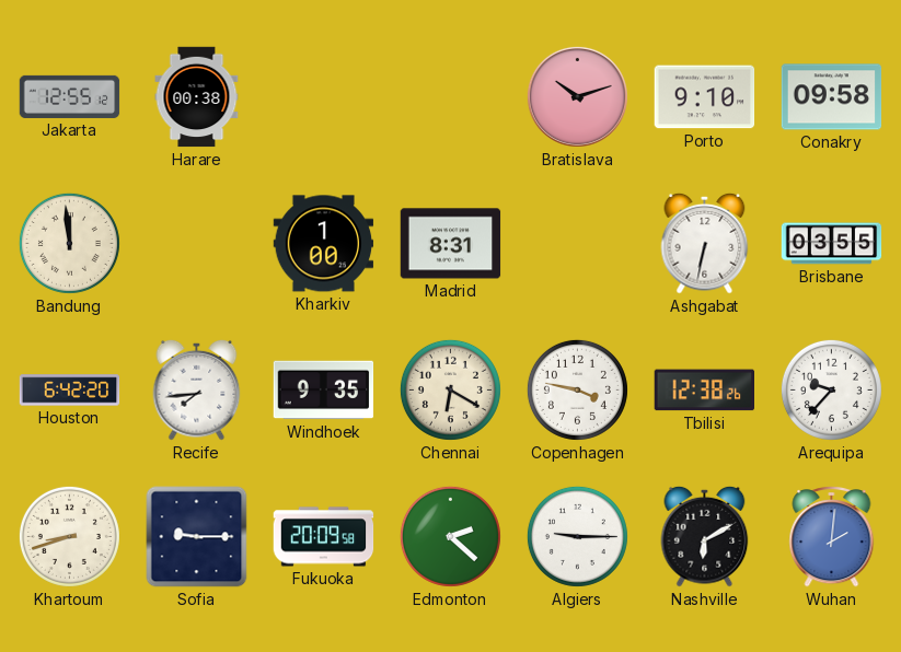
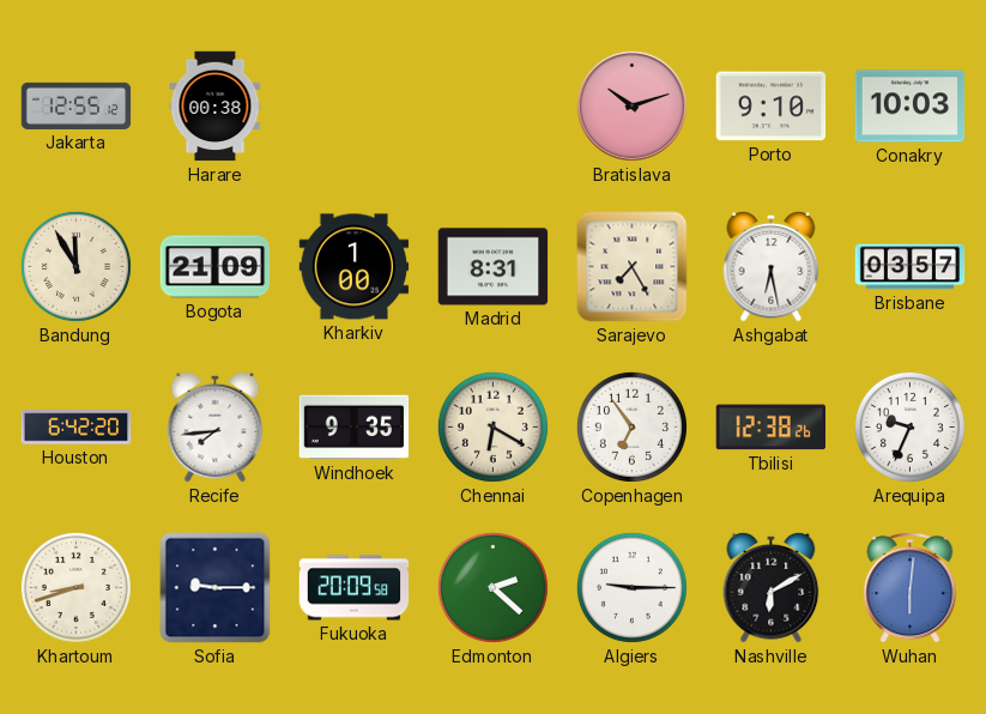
Conakry: 09:58 -> 10:03
Bandung: 11:59 -> 11:55
Bogota: none -> 21:09
Sarajevo: none -> 7:25
Ashgabat: 6:32 -> 6:28
Brisbane: 03:55 -> 03:57
Copenhagen: 3:47 -> 6:54
Arequipa: 9:37 -> 9:34
Wuhan: 2:01 -> 6:01
